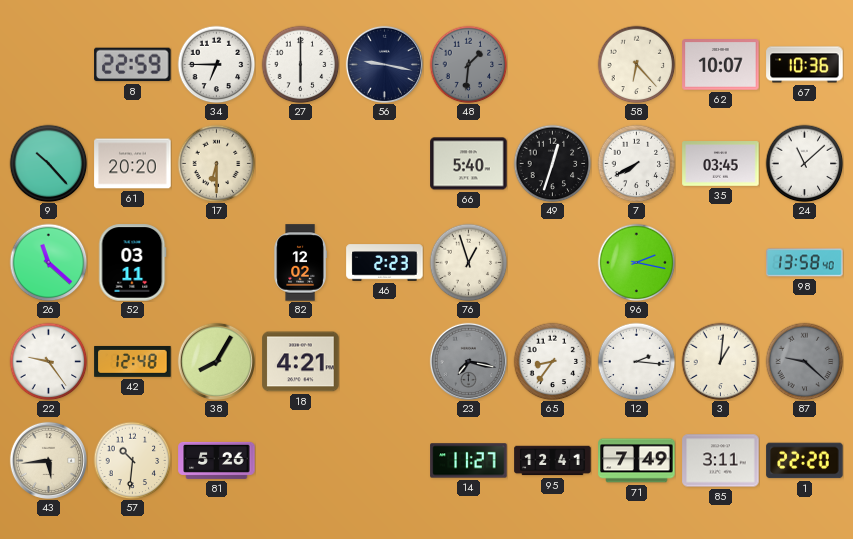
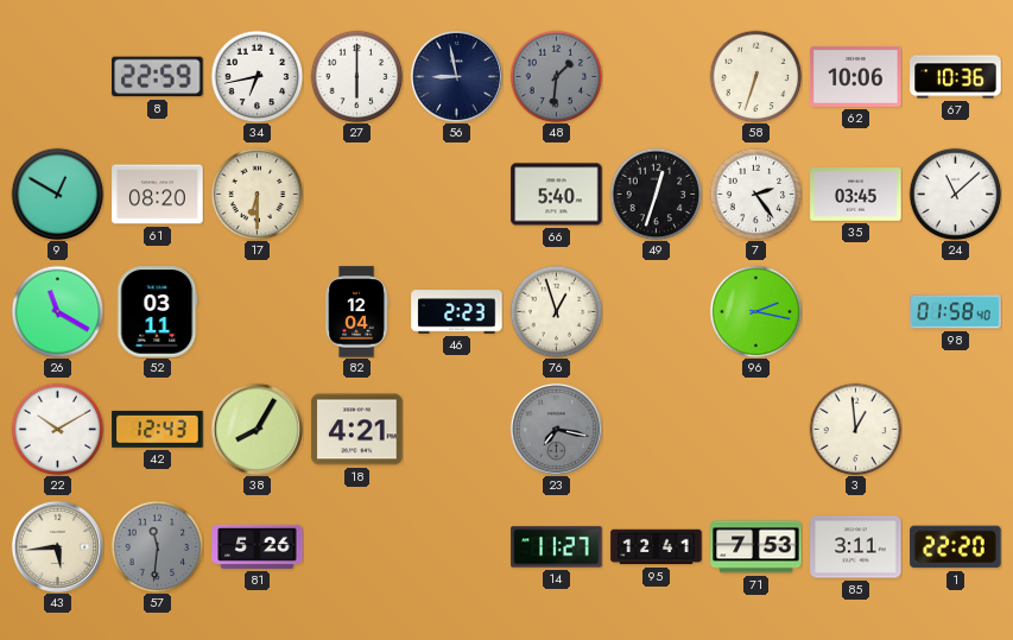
34: 6:45 -> 6:43
56: 9:17 -> 8:58
58: 6:23 -> 6:33
62: 10:07 -> 10:06
9: 10:23 -> 12:50
61: 20:20 -> 08:20
7: 7:40 -> 2:24
26: 11:22 -> 11:20
82: 12:02 -> 12:04
98: 13:58 -> 01:58
22: 9:24 -> 10:10
42: 12:48 -> 12:43
65: 8:36 -> none
12: 2:16 -> none
3: 1:01 -> 12:59
87: 9:22 -> none
57: 10:31 -> 11:31
57 dial: cream -> grey
71: 7:49 -> 7:53
